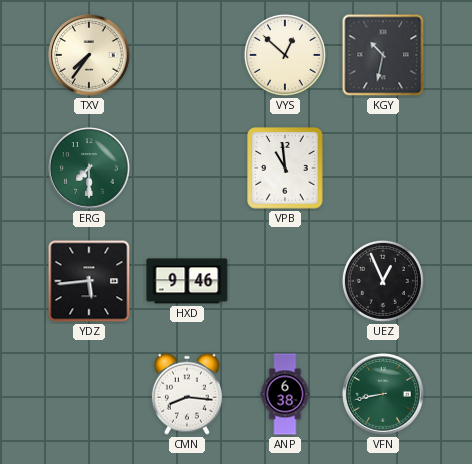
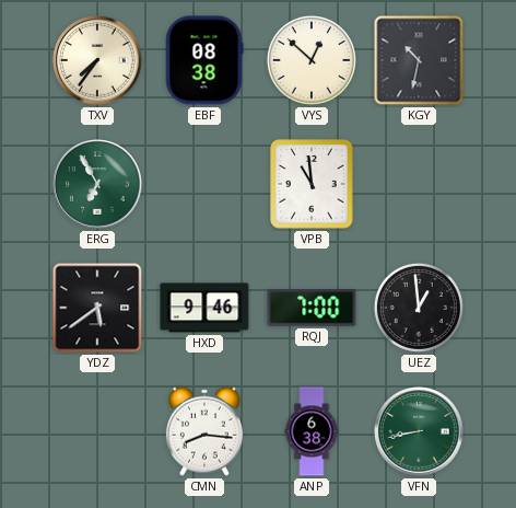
EBF: none -> 08:38
ERG: 7:30 -> 6:55
YDZ: 5:44 -> 5:39
RQJ: none -> 7:00
UEZ: 12:56 -> 12:59
